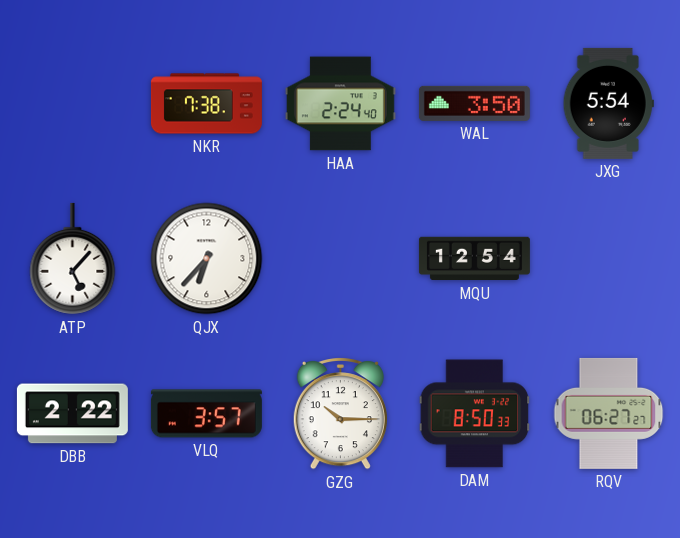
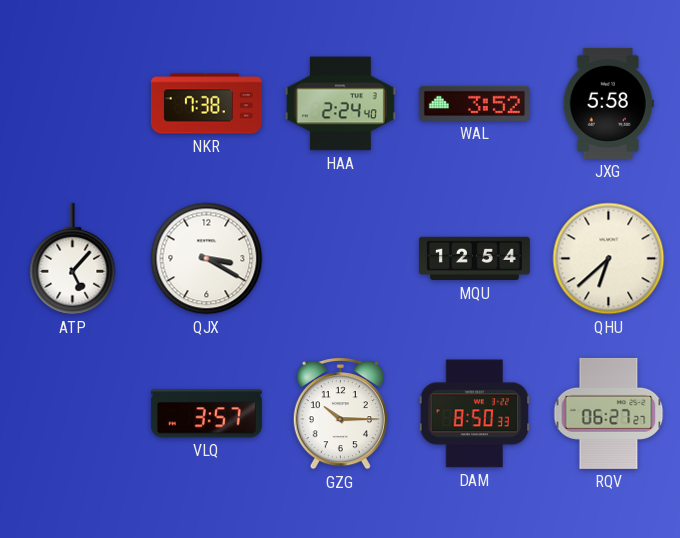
WAL: 3:50 -> 3:52
JXG: 5:54 -> 5:58
QJX: 6:37 -> 3:20
QHU: none -> 6:38
DBB: 2:22 -> none
